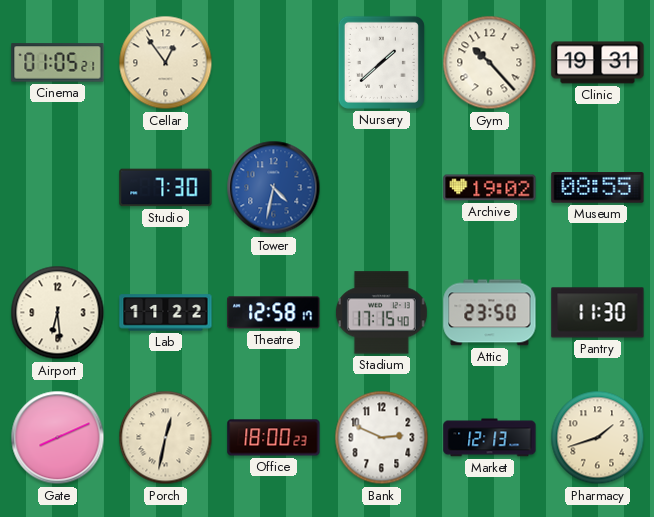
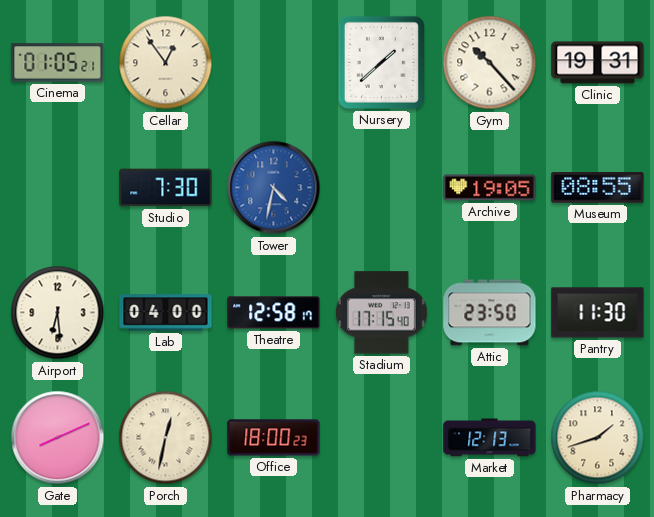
Archive: 19:02 -> 19:05
Lab: 11:22 -> 04:00
Bank: 2:49 -> none
